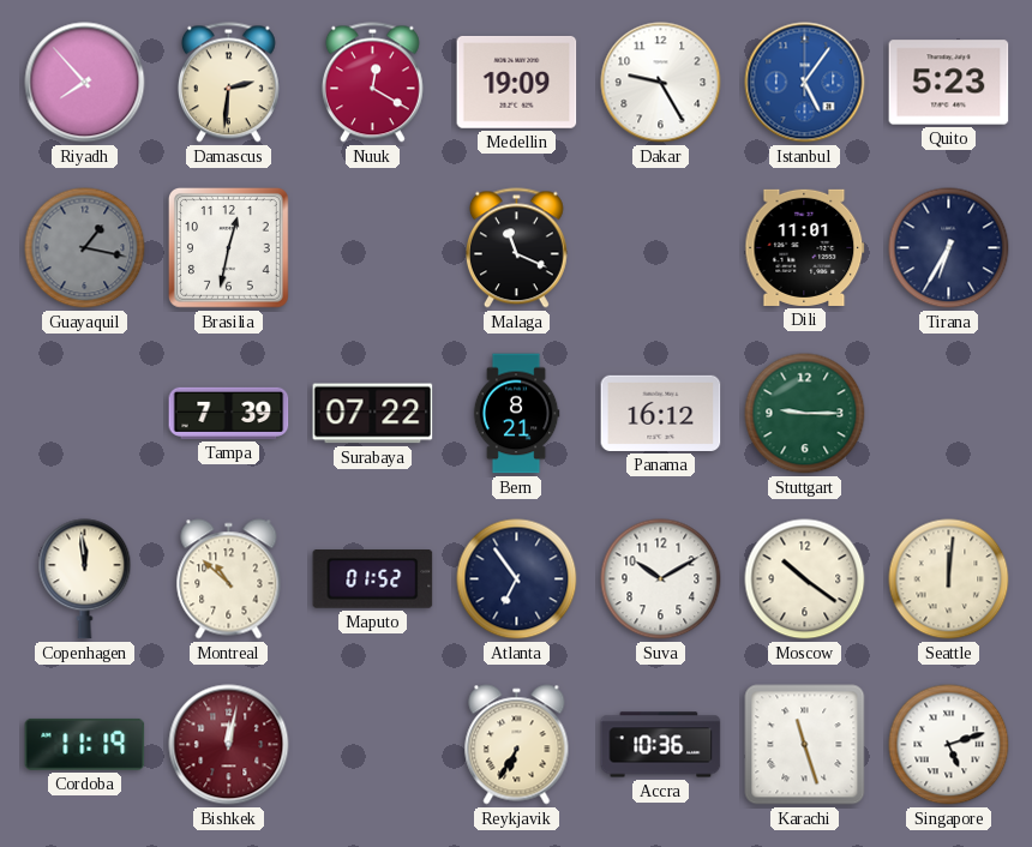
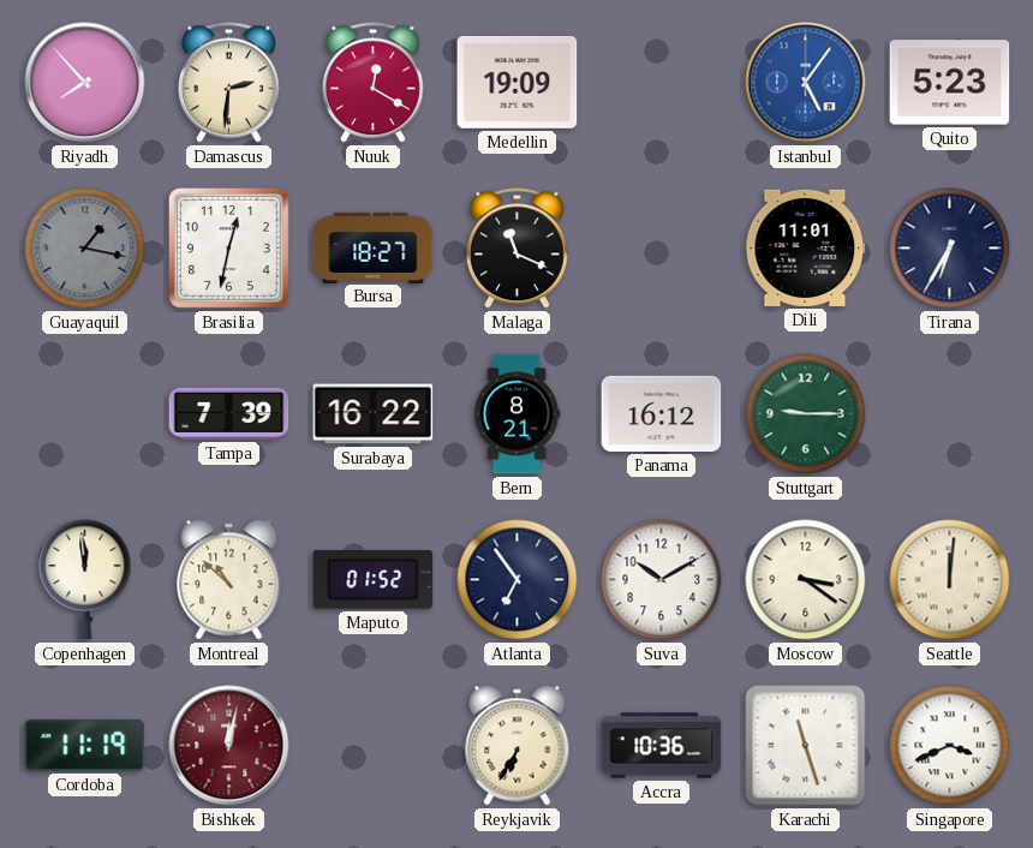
Dakar: 9:25 -> none
Bursa: none -> 18:27
Surabaya: 07:22 -> 16:22
Moscow: 10:21 -> 3:21
Singapore: 5:12 -> 3:41
